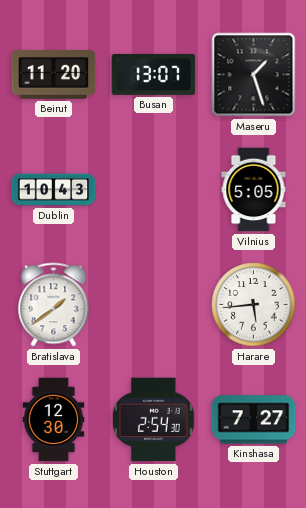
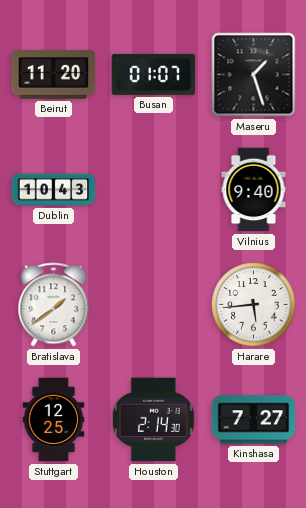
Busan: 13:07 -> 01:07
Vilnius: 5:05 -> 9:40
Stuttgart: 12:30 -> 12:25
Houston: 2:54 -> 2:14
